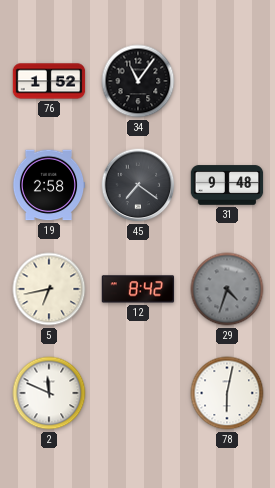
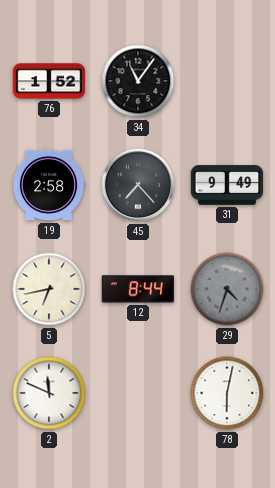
45: 7:21 -> 7:23
31: 9:48 -> 9:49
12: 8:42 -> 8:44
